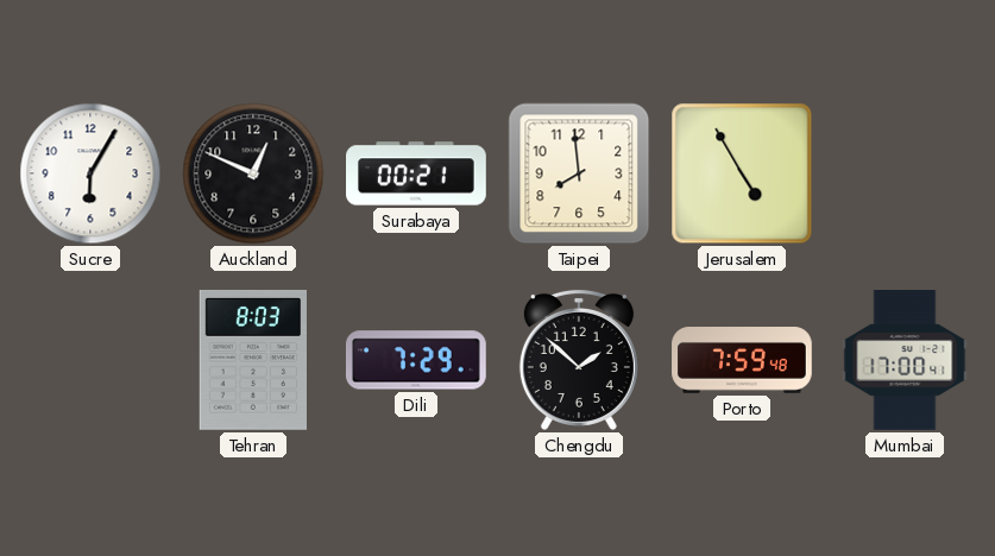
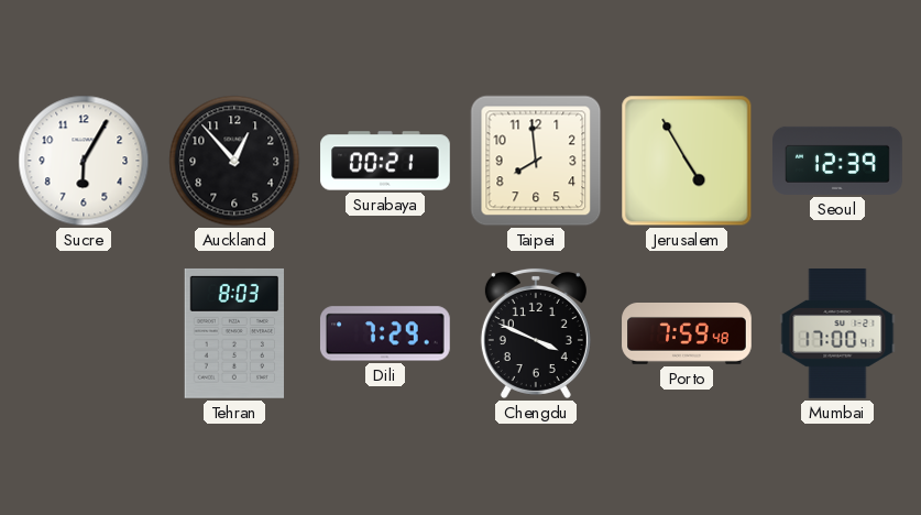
Auckland: 12:49 -> 12:53
Seoul: none -> 12:39
Chengdu: 1:52 -> 3:49
